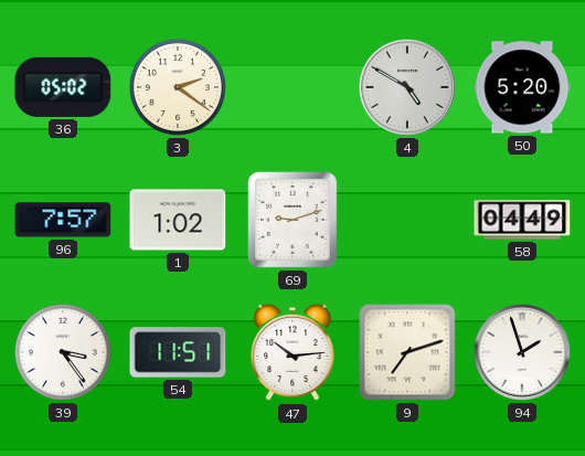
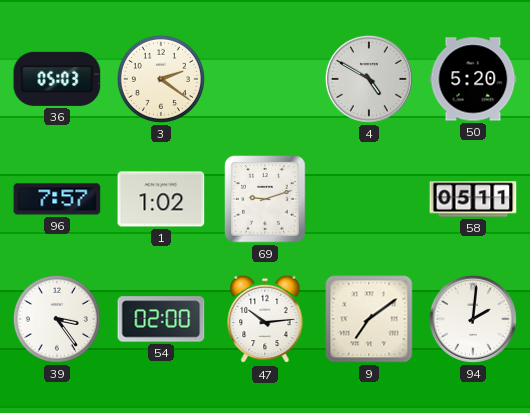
36: 05:02 -> 05:03
58: 04:49 -> 05:11
54: 11:51 -> 02:00
9: 7:12 -> 7:09
94: 1:57 -> 2:01
